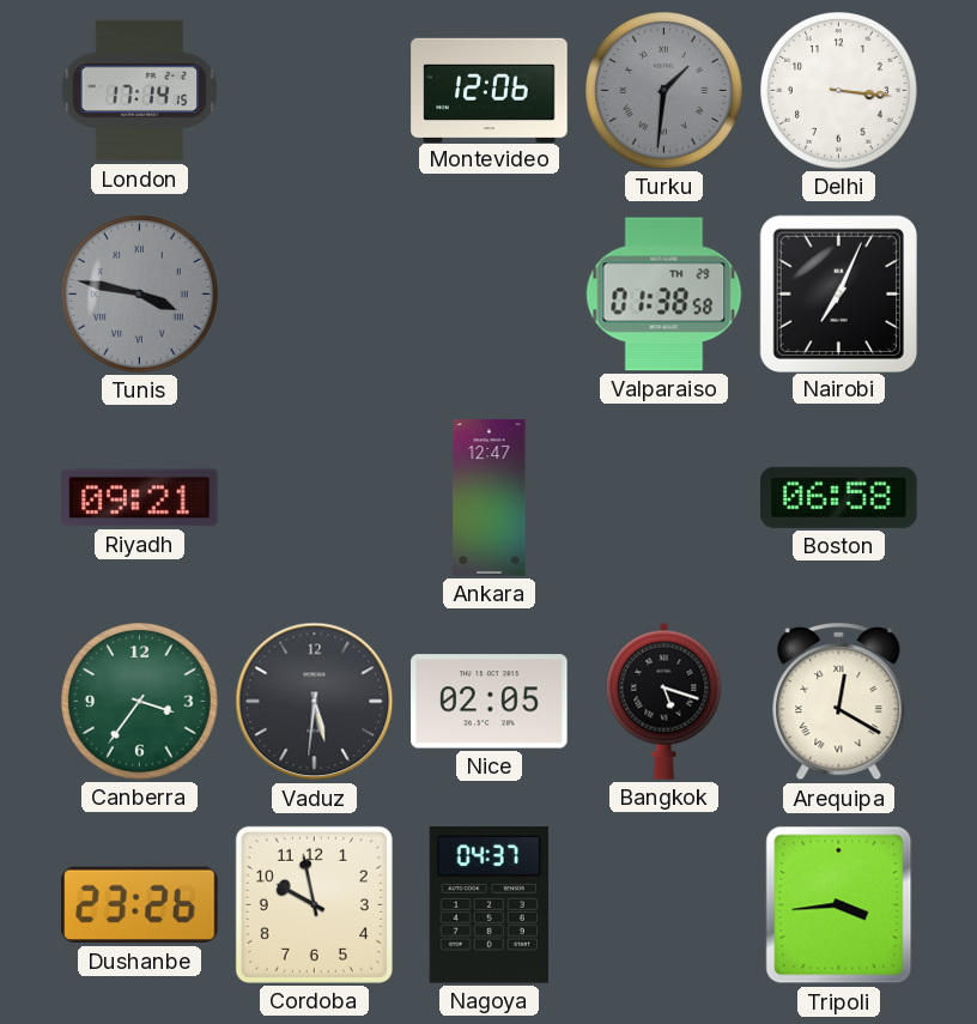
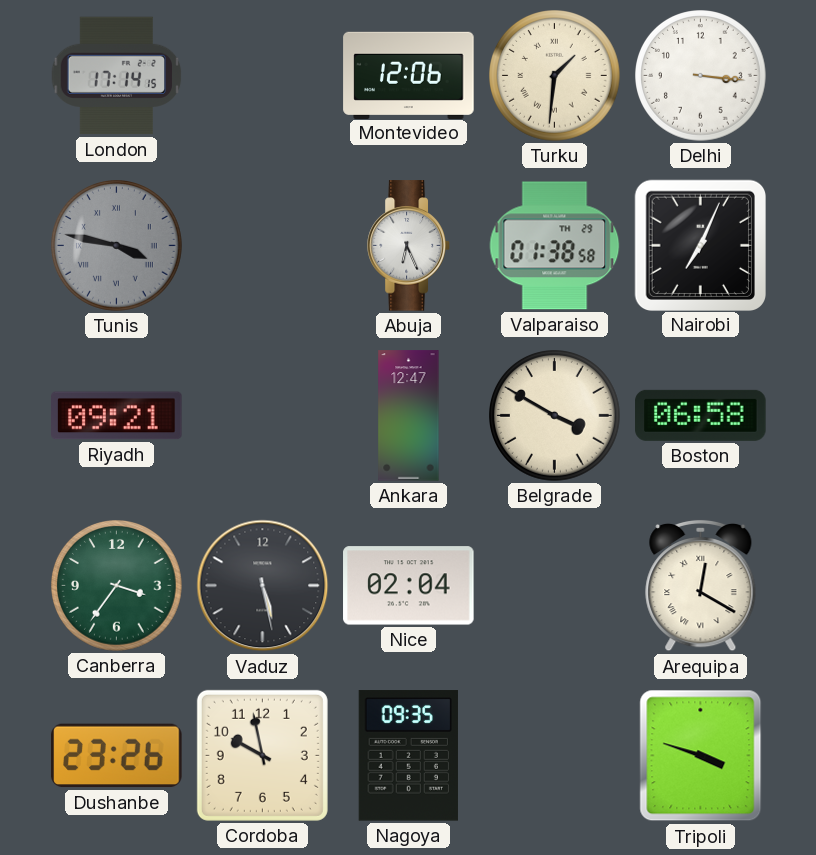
Turku dial: grey -> cream
Abuja: none -> 6:26
Belgrade: none -> 3:50
Vaduz: 5:31 -> 5:28
Nice: 02:05 -> 02:04
Bangkok: 5:18 -> none
Nagoya: 04:37 -> 09:35
Tripoli: 3:44 -> 3:48
